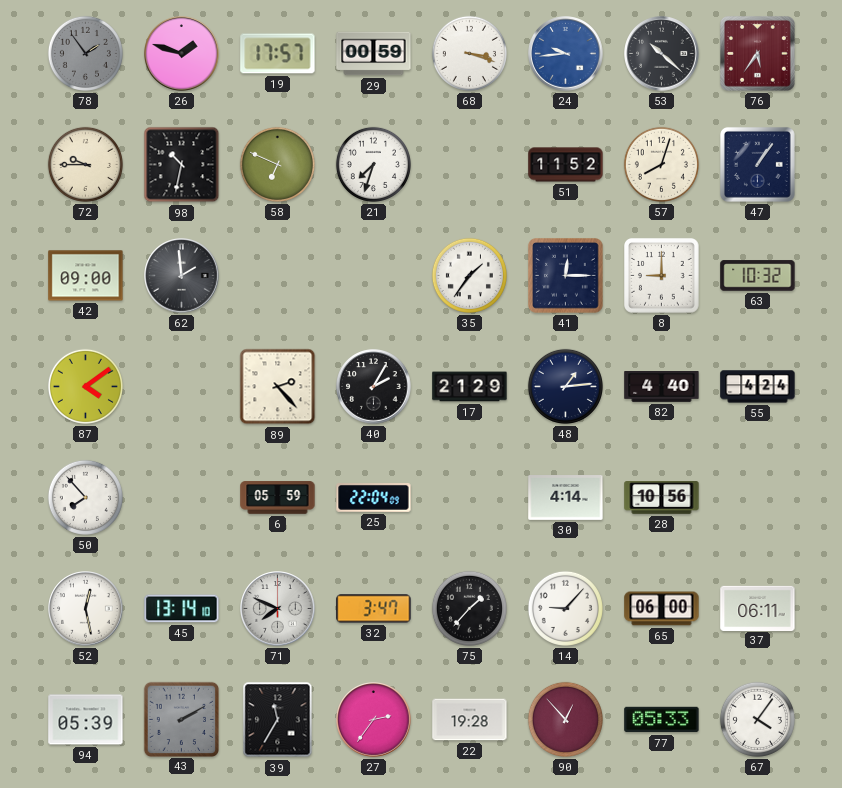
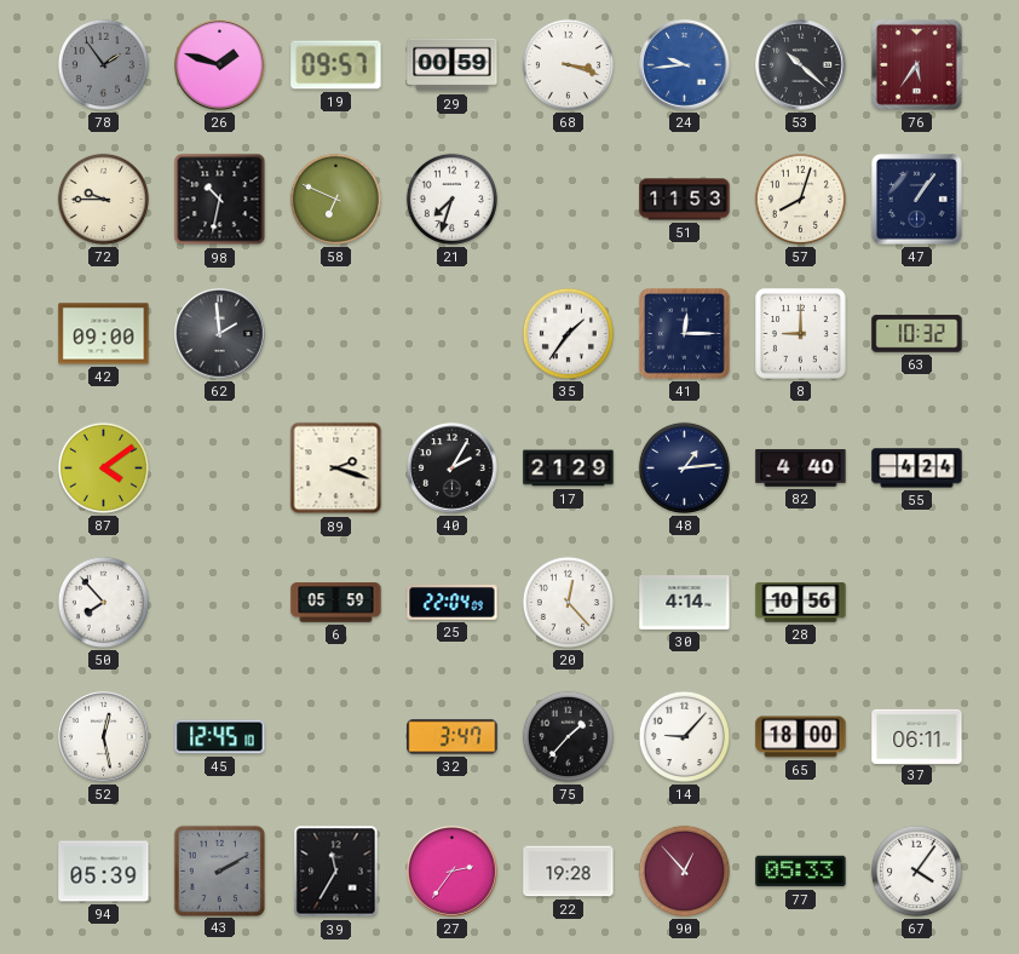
19: 17:57 -> 09:57
51: 11:52 -> 11:53
89: 2:23 -> 2:18
20: none -> 12:23
45: 13:14 -> 12:45
71: 7:49 -> none
65: 06:00 -> 18:00
